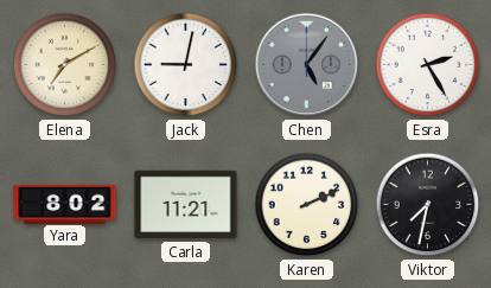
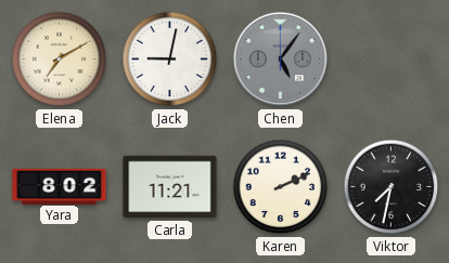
Esra: 2:25 -> none
